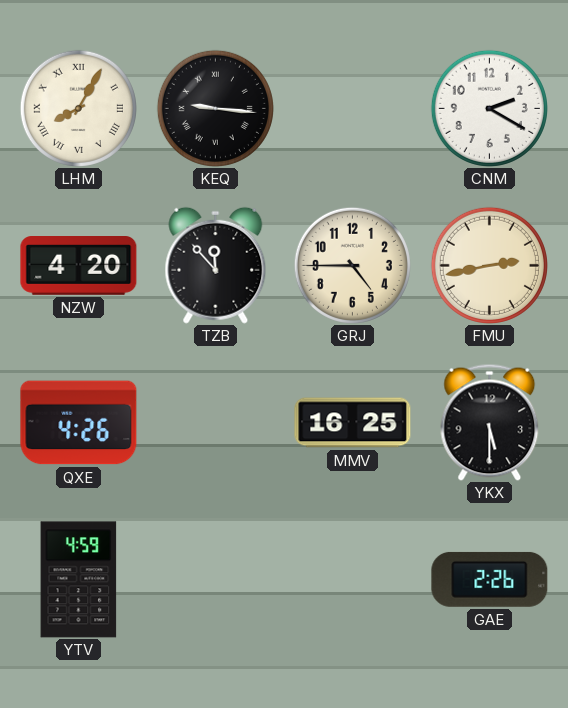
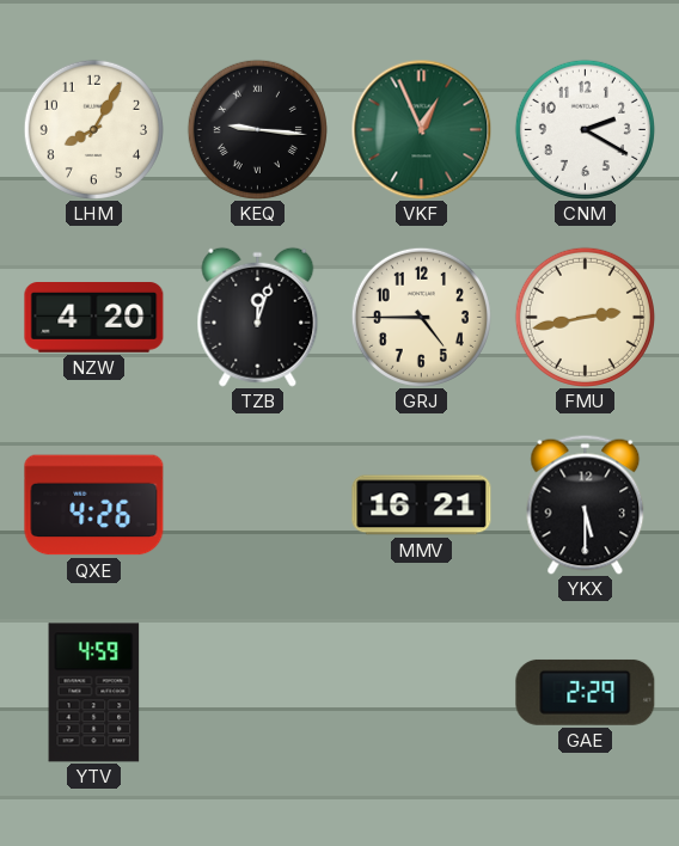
LHM numerals: Roman -> Arabic
VKF: none -> 12:56
TZB: 11:53 -> 12:03
MMV: 16:25 -> 16:21
GAE: 2:26 -> 2:29
